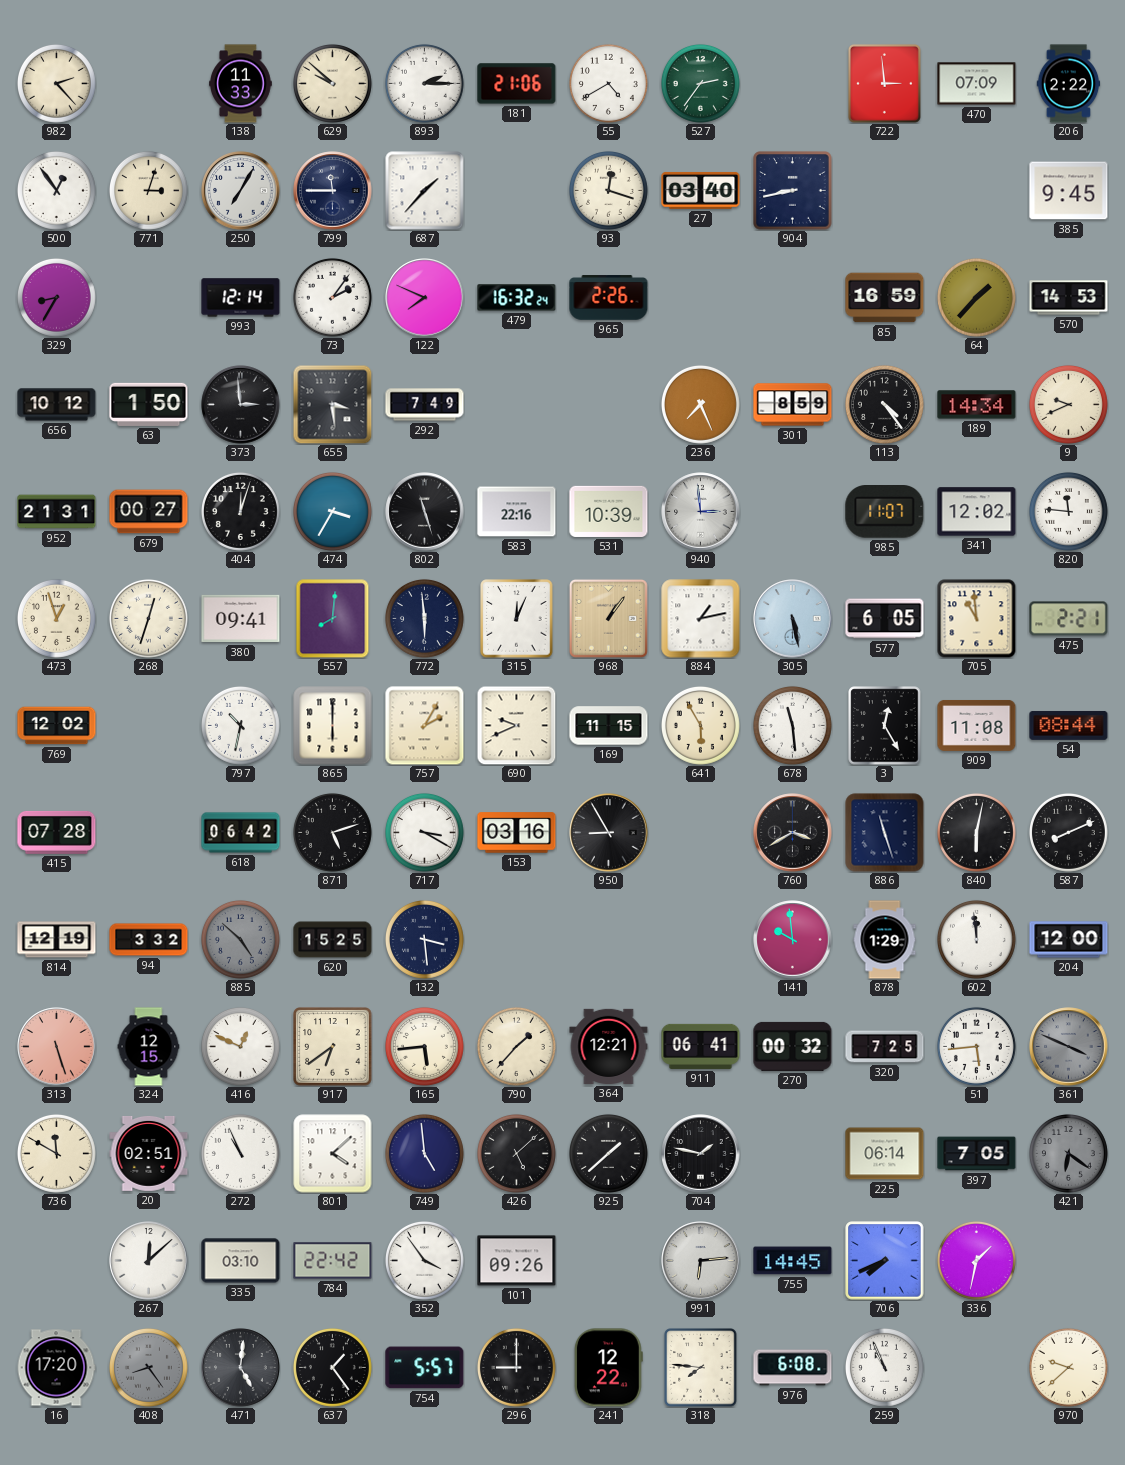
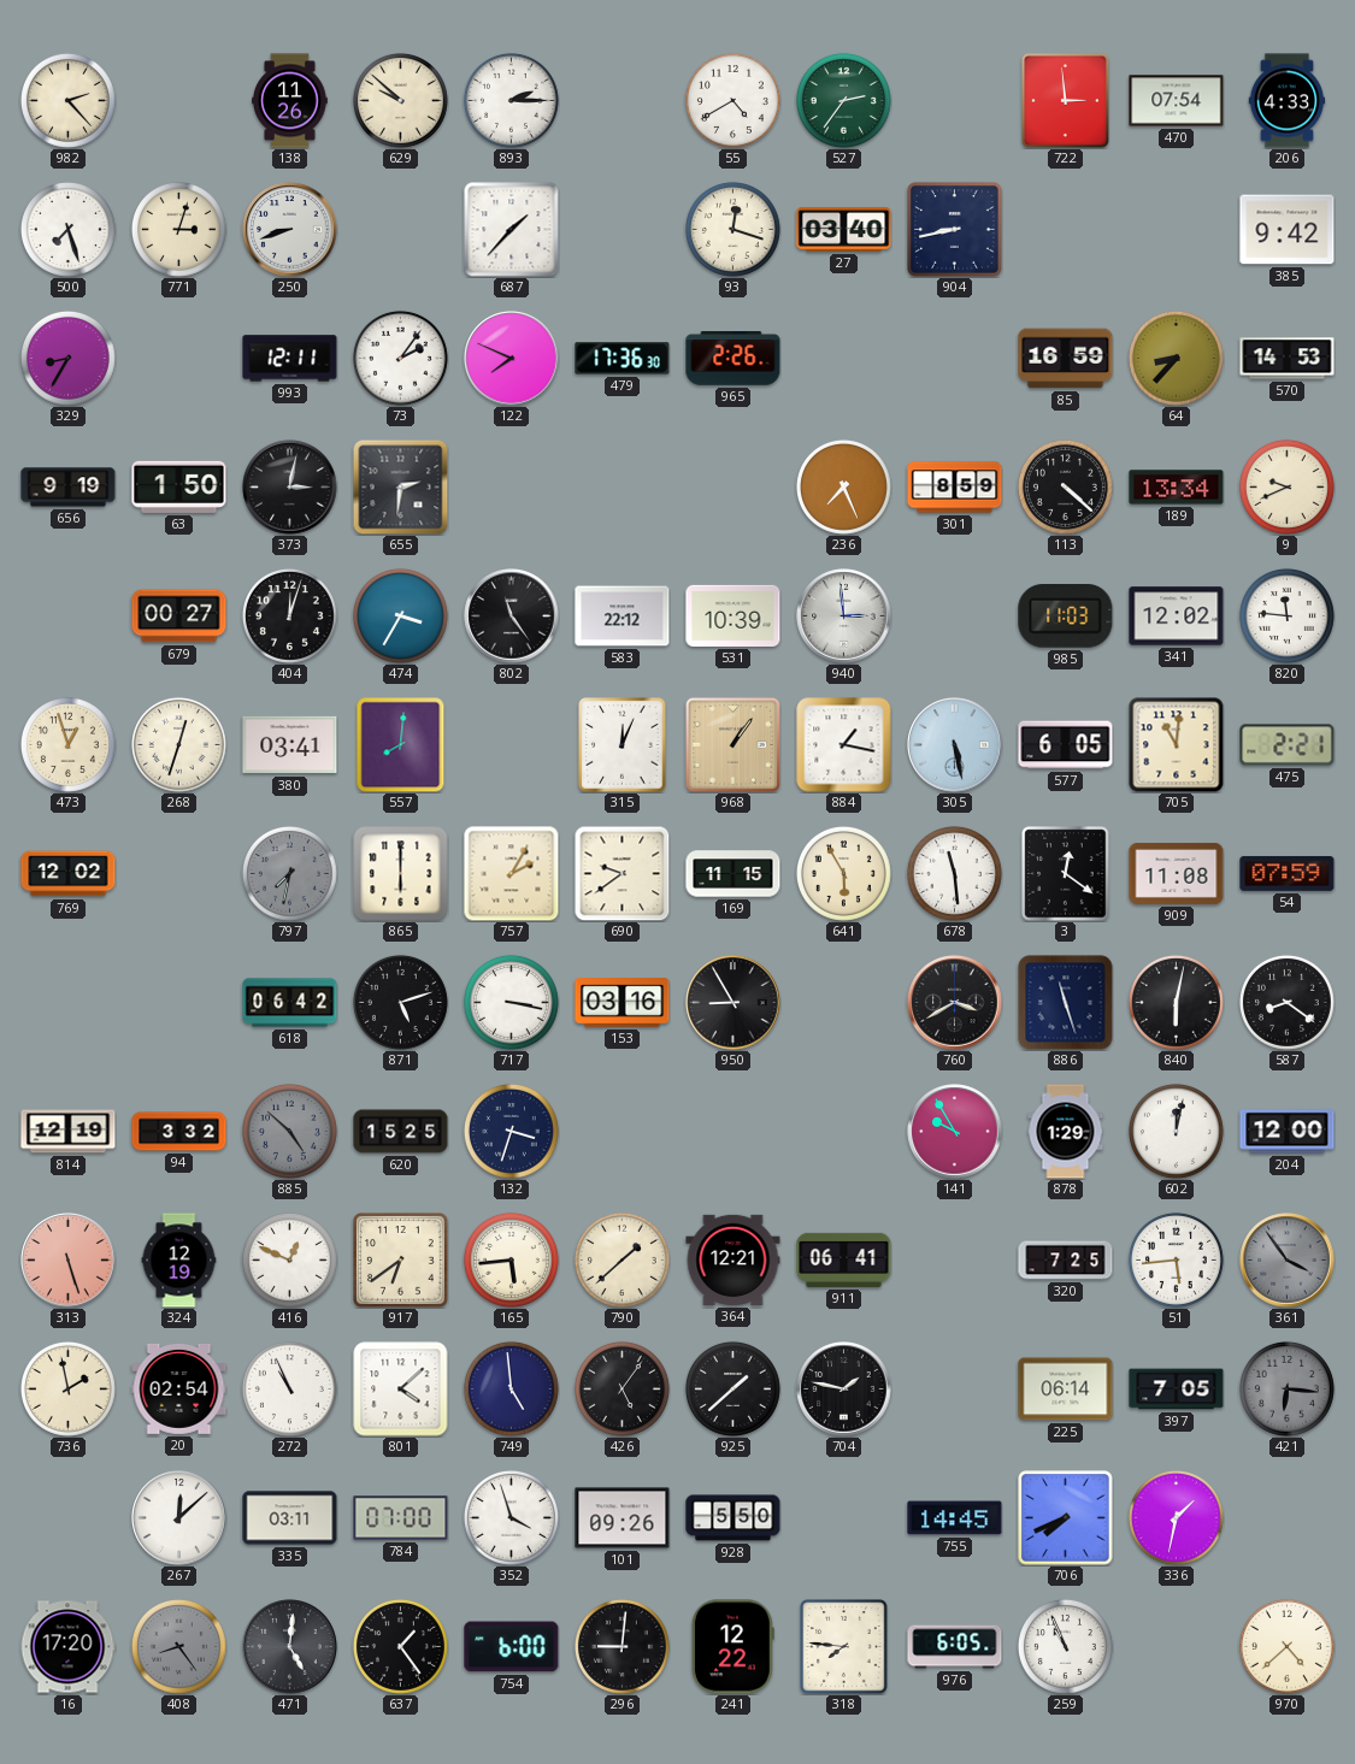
138: 11:33 -> 11:26
181: 21:06 -> none
470: 07:09 -> 07:54
206: 2:22 -> 4:33
500: 12:54 -> 7:27
250: 7:05 -> 8:42
799: 11:45 -> none
385: 9:45 -> 9:42
993: 12:14 -> 12:11
479: 16:32 -> 17:36
64: 1:37 -> 8:37
656: 10:12 -> 9:19
373: 2:59 -> 3:02
655: 3:29 -> 2:31
292: 7:49 -> none
113: 4:24 -> 4:22
189: 14:34 -> 13:34
952: 21:31 -> none
802: 11:27 -> 11:24
583: 22:16 -> 22:12
985: 11:07 -> 11:03
380: 09:41 -> 03:41
772: 5:59 -> none
884: 1:13 -> 1:17
705: 10:59 -> 11:01
797: 10:32 -> 7:32
797 dial: white -> grey
690: 9:41 -> 9:39
3: 12:25 -> 12:21
54: 08:44 -> 07:59
415: 07:28 -> none
717: 3:20 -> 3:17
587: 8:11 -> 8:21
132: 3:29 -> 3:33
141: 9:59 -> 9:55
602: 11:59 -> 12:02
324: 12:15 -> 12:19
790: 1:37 -> 1:38
270: 00:32 -> none
361: 3:49 -> 3:54
736: 11:50 -> 1:58
20: 02:51 -> 02:54
426: 5:08 -> 5:06
421: 6:21 -> 6:16
335: 03:10 -> 03:11
784: 22:42 -> 07:00
352: 3:54 -> 3:57
928: none -> 5:50
991: 6:14 -> none
754: 5:57 -> 6:00
296: 9:00 -> 9:01
976: 6:08 -> 6:05
970: 9:38 -> 4:38
